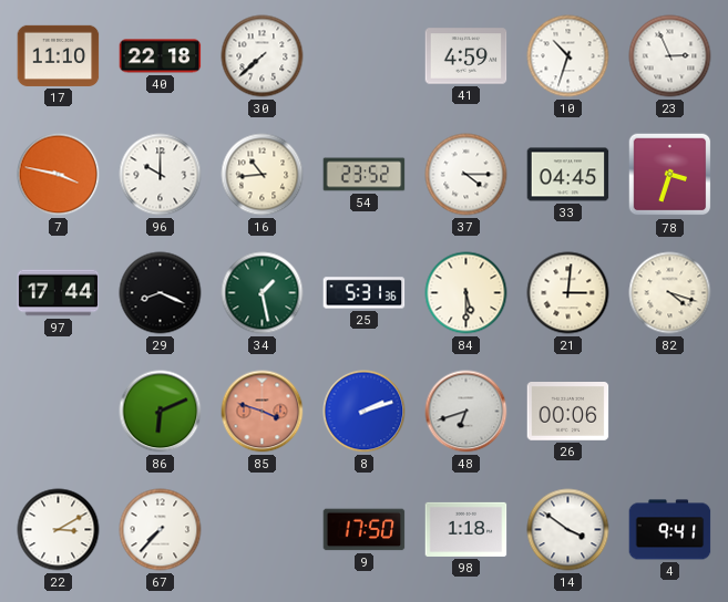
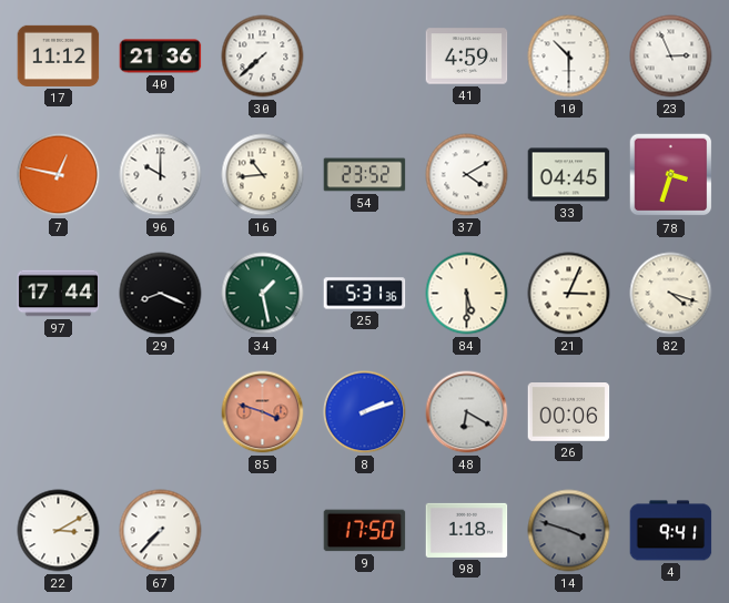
17: 11:10 -> 11:12
40: 22:18 -> 21:36
10: 10:33 -> 10:30
7: 3:47 -> 12:47
37: 4:15 -> 4:10
21: 3:01 -> 3:04
86: 6:11 -> none
48: 6:42 -> 6:20
14: 3:51 -> 3:48
14 dial: white -> grey
